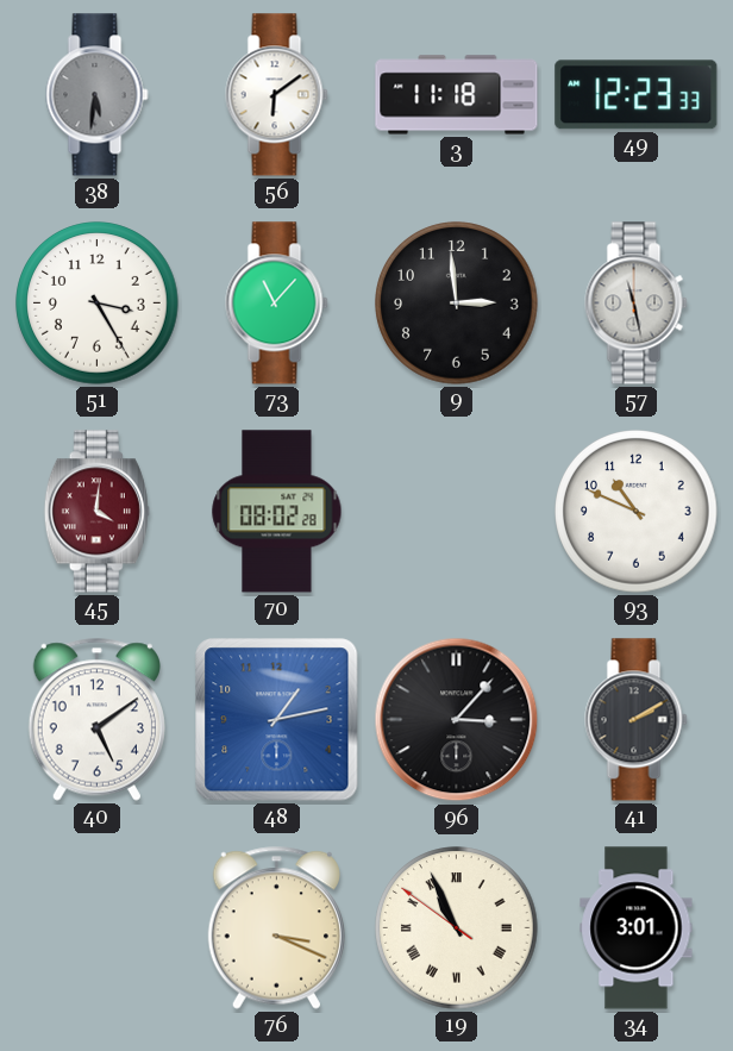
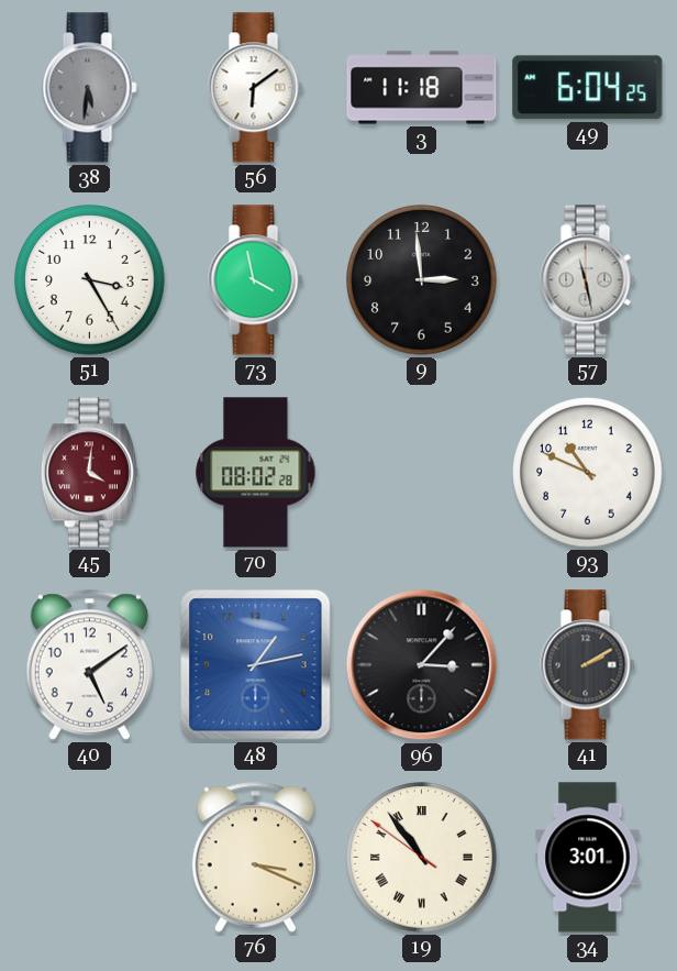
49: 12:23 -> 6:04
73: 11:07 -> 3:58
19: 10:55 -> 10:53
